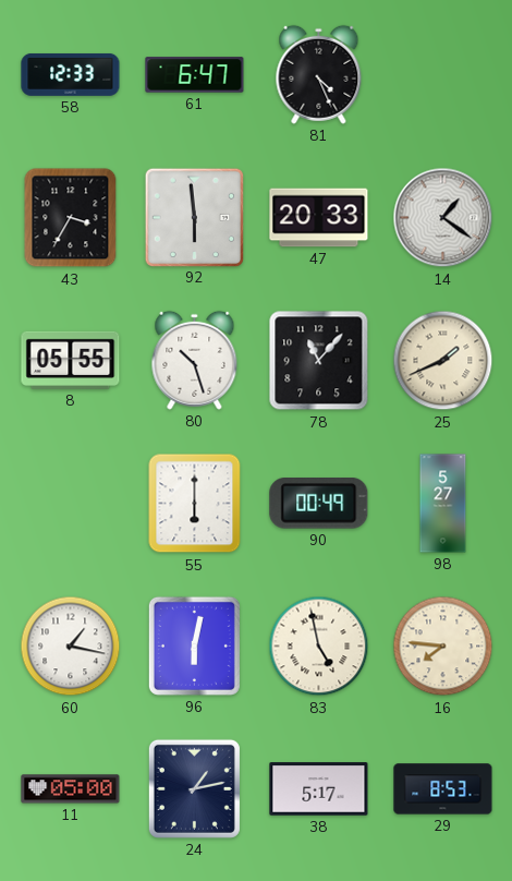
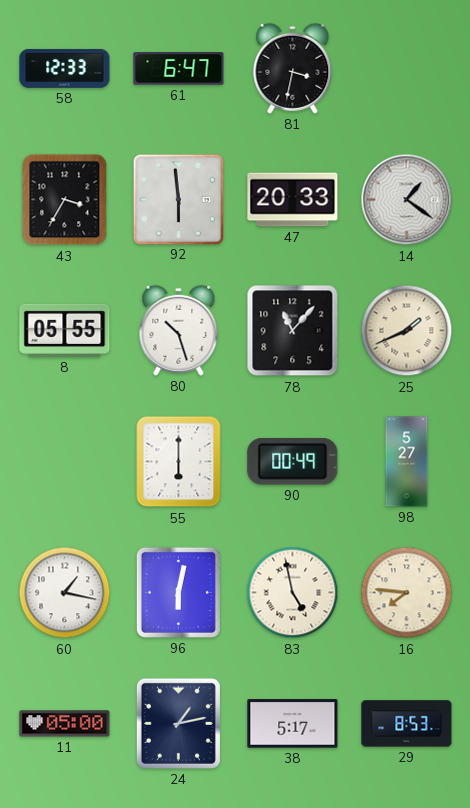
81: 4:26 -> 3:32
